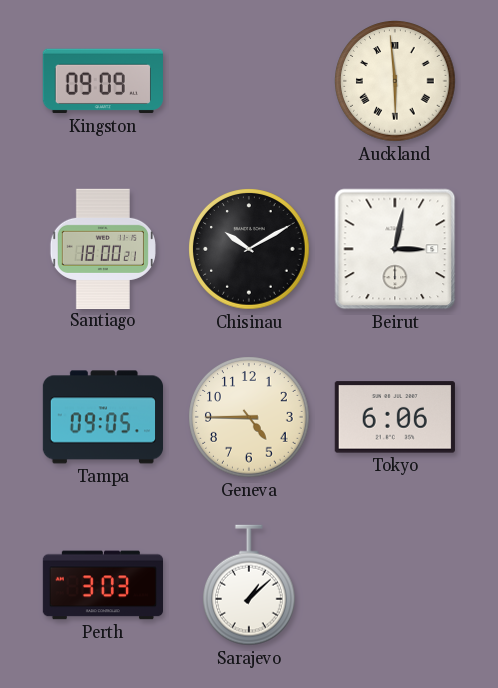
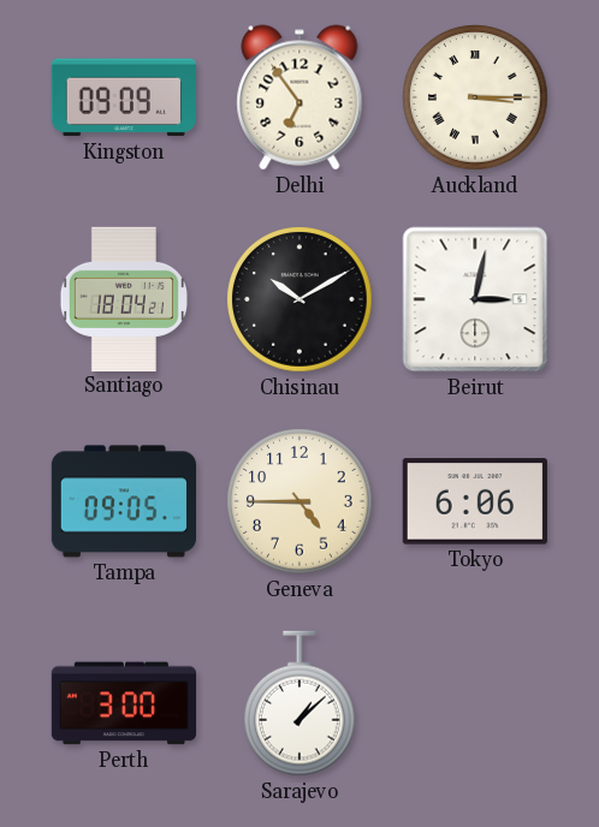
Delhi: none -> 6:54
Auckland: 5:59 -> 3:15
Santiago: 18:00 -> 18:04
Perth: 3:03 -> 3:00
